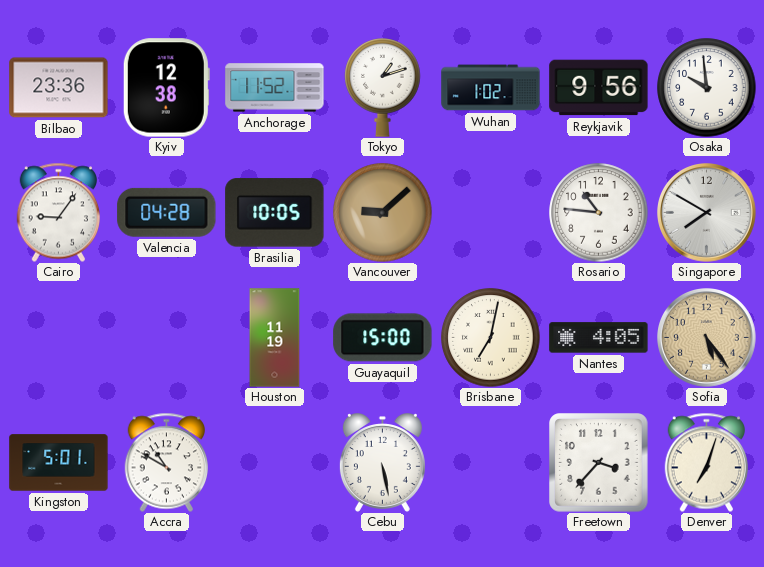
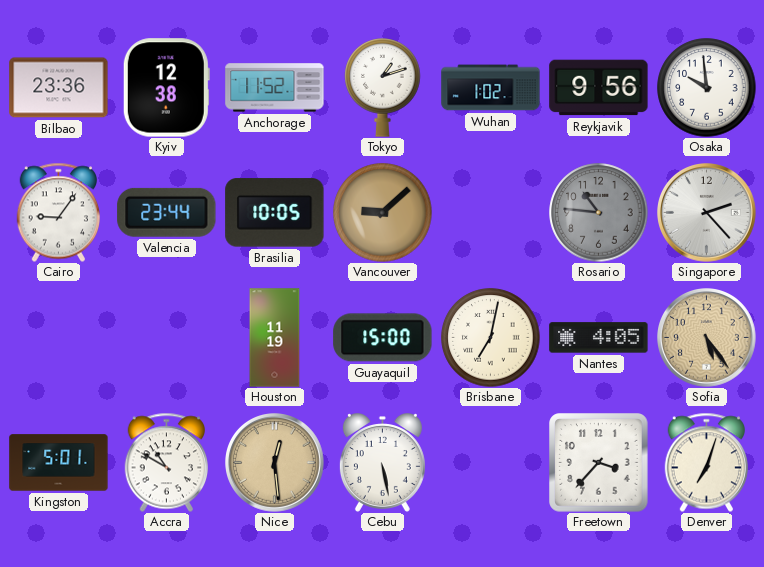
Valencia: 04:28 -> 23:44
Rosario dial: white -> grey
Singapore: 7:50 -> 2:23
Nice: none -> 12:29
